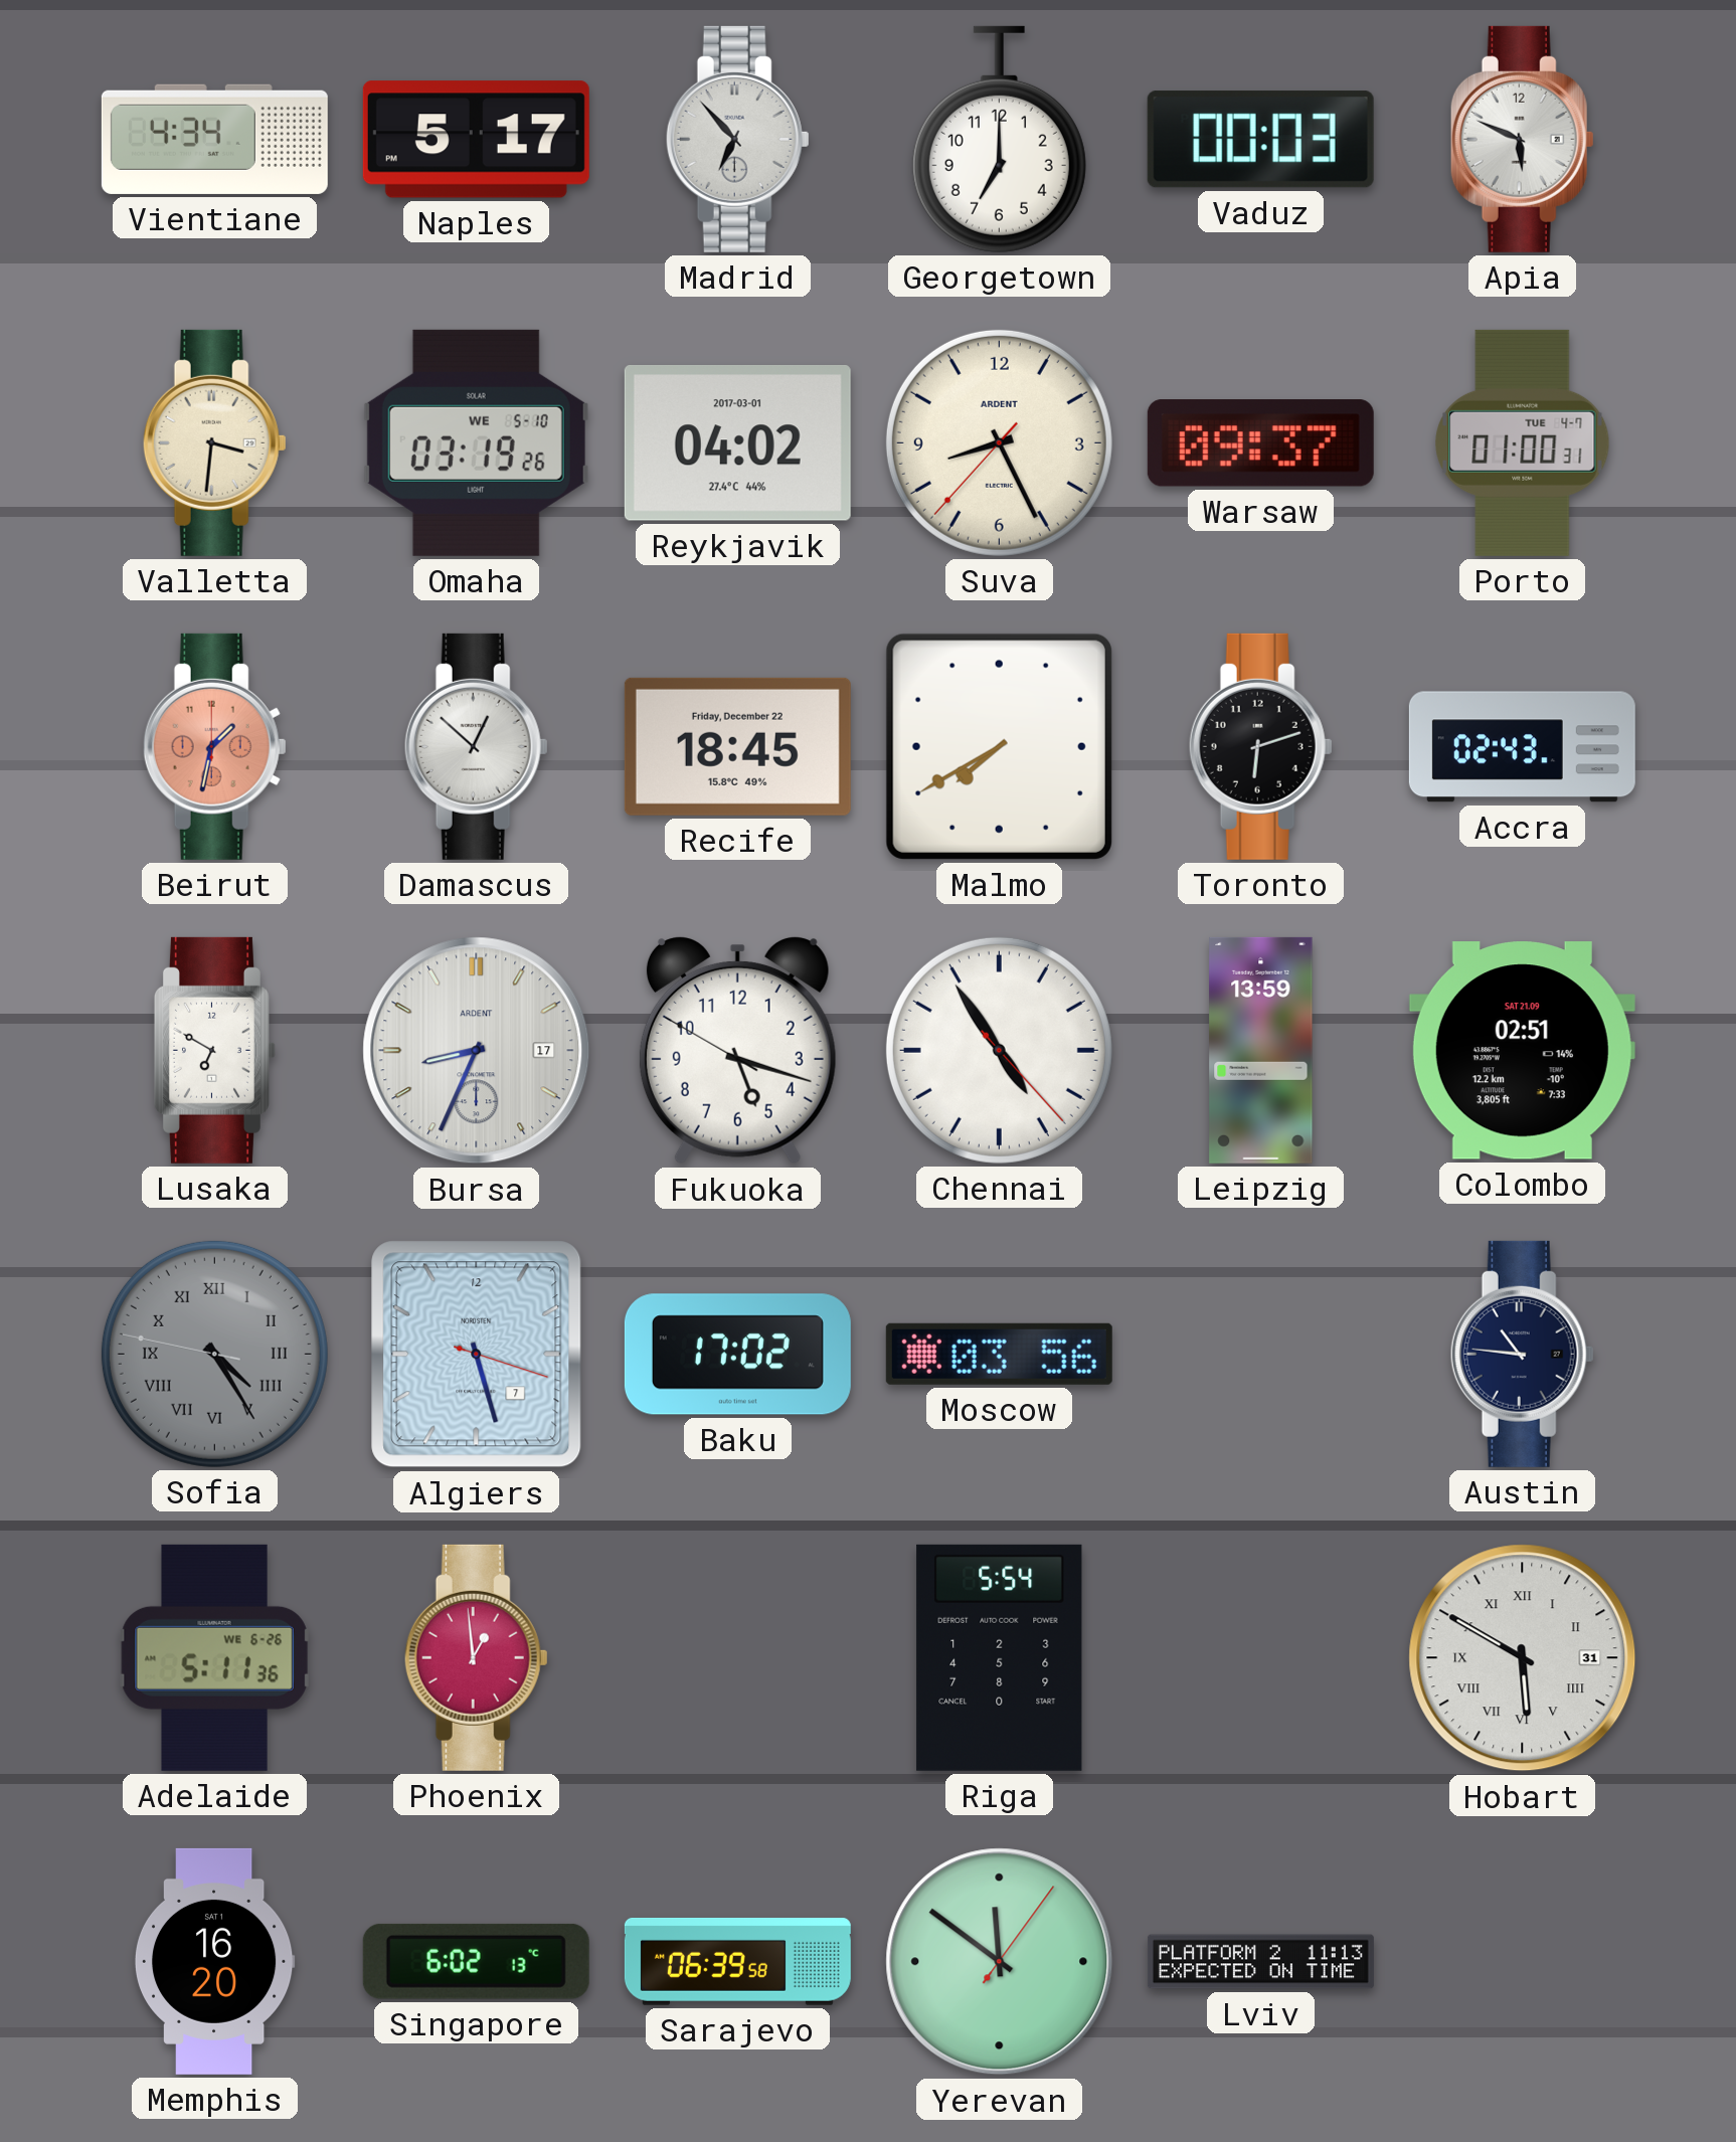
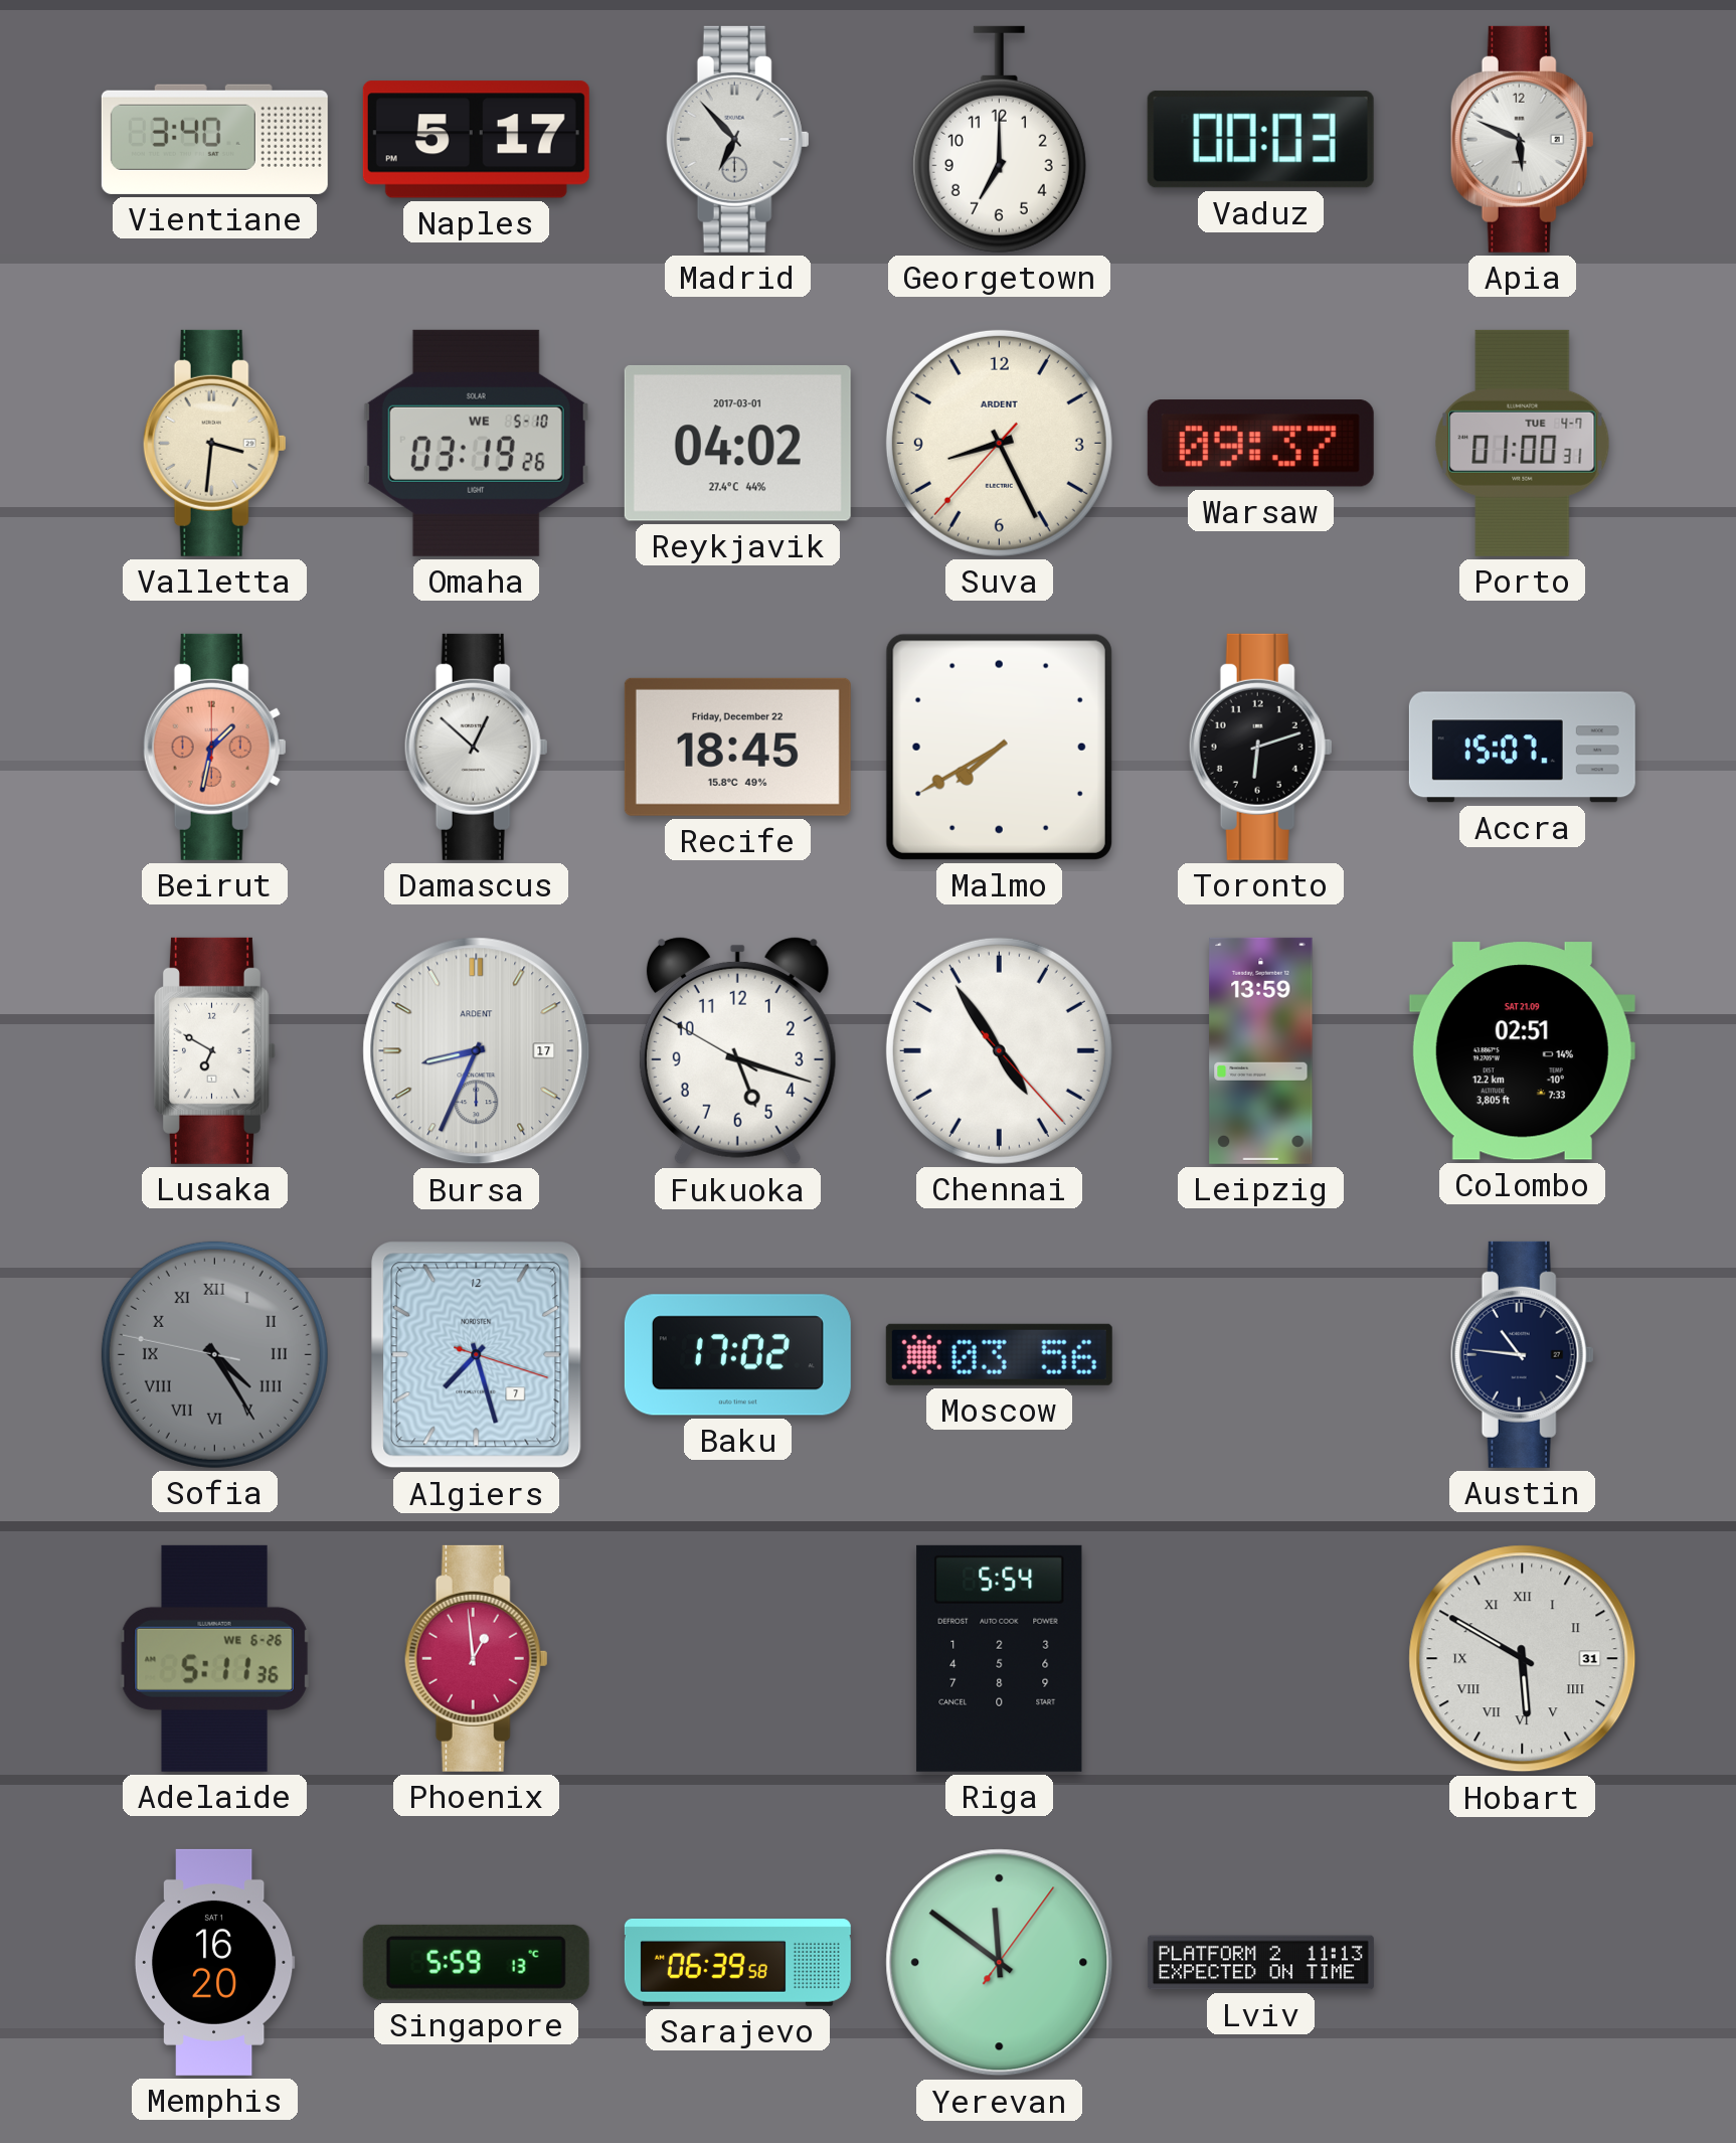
Vientiane: 4:34 -> 3:40
Accra: 02:43 -> 15:07
Algiers: 5:27 -> 7:27
Singapore: 6:02 -> 5:59
